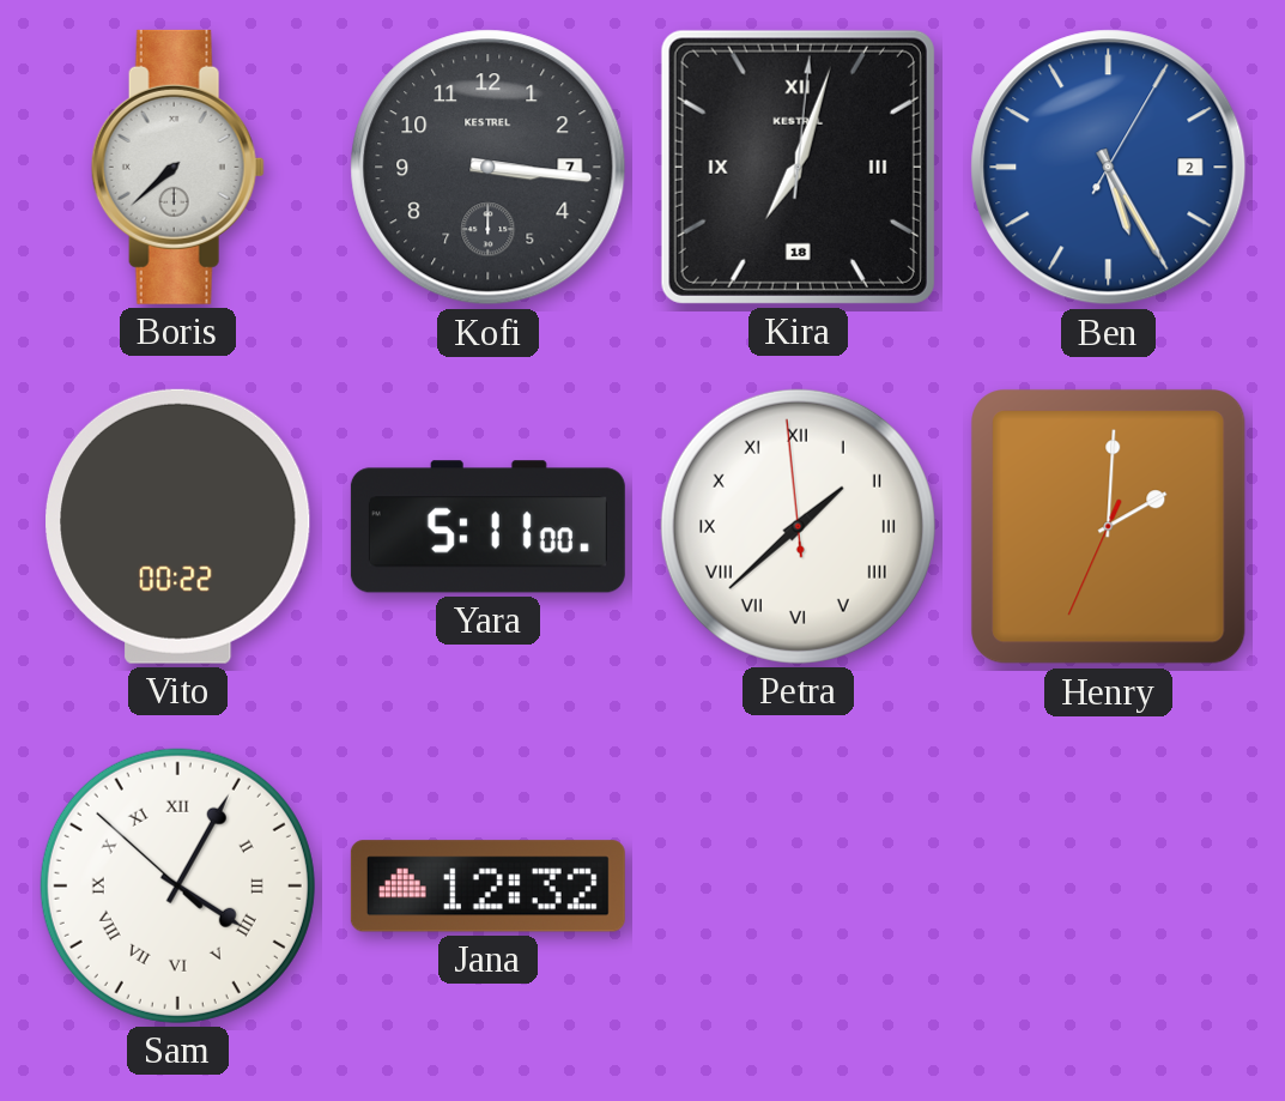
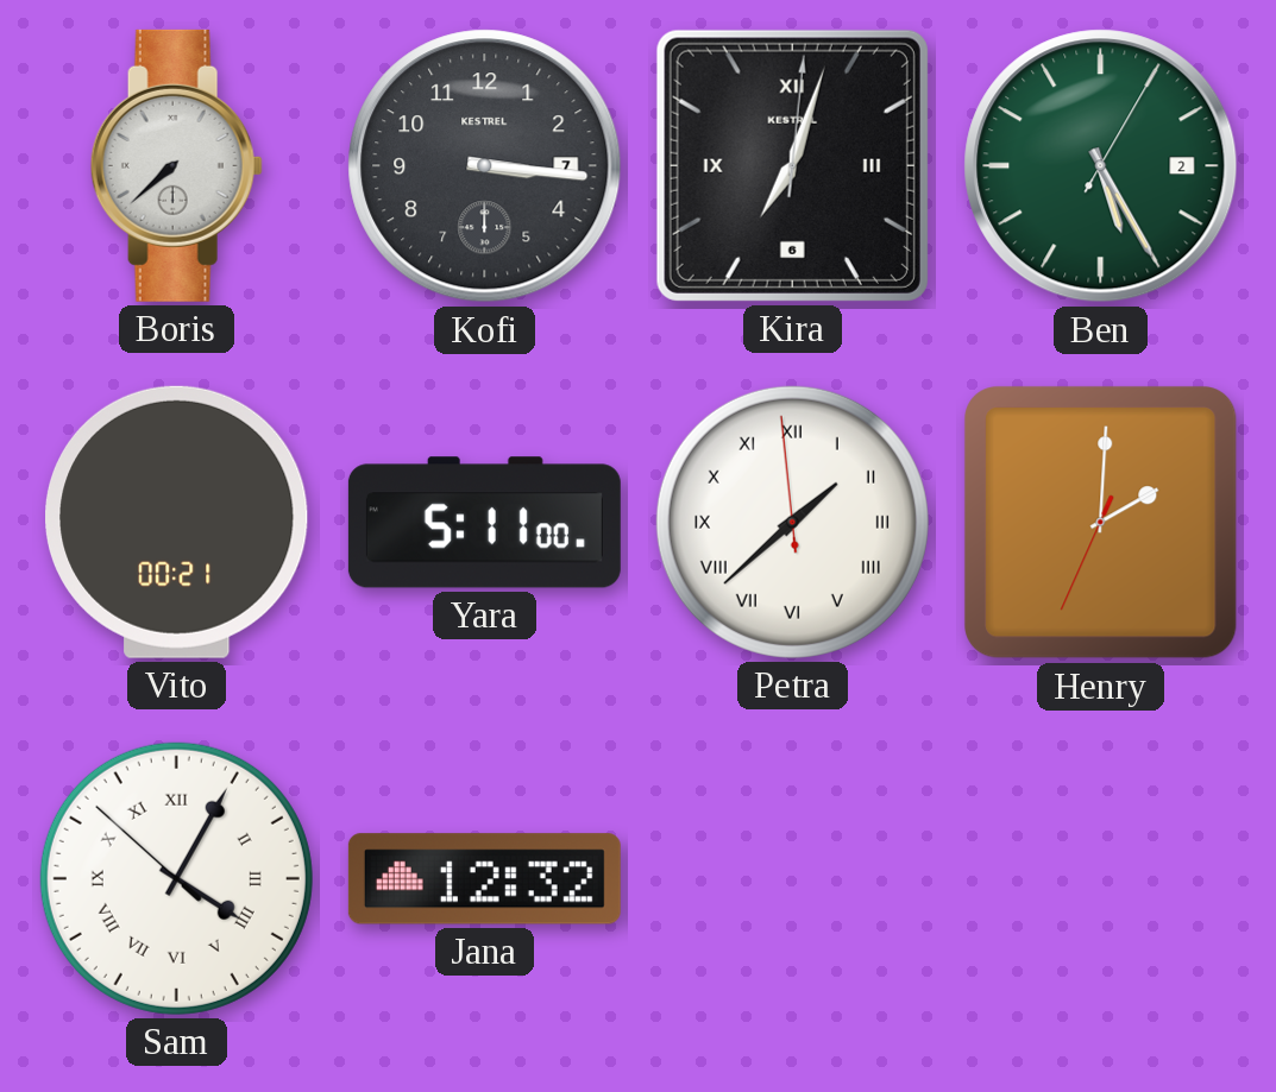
Kira date: 18 -> 6
Ben dial: blue -> green
Vito: 00:22 -> 00:21
